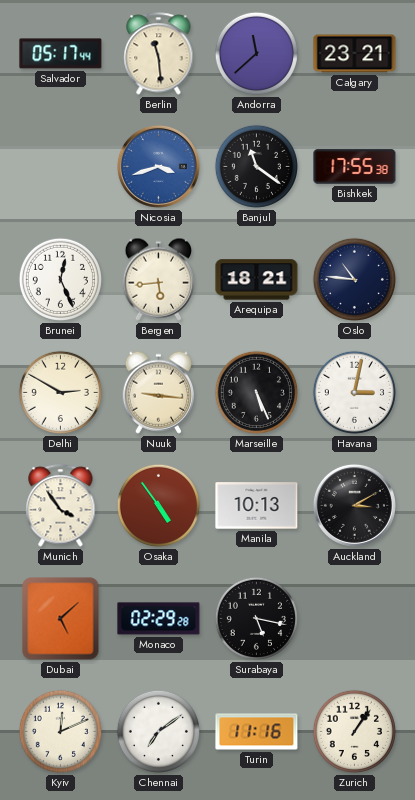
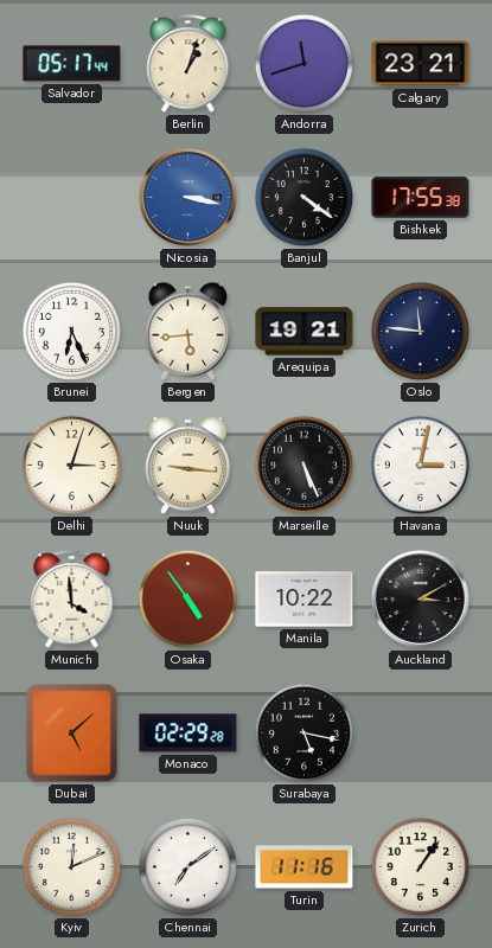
Berlin: 11:29 -> 1:03
Andorra: 11:38 -> 11:42
Nicosia: 3:42 -> 3:17
Banjul: 11:21 -> 4:21
Brunei: 12:26 -> 6:26
Arequipa: 18:21 -> 19:21
Oslo: 10:46 -> 11:46
Delhi: 2:50 -> 3:03
Munich: 3:54 -> 3:59
Manila: 10:13 -> 10:22
